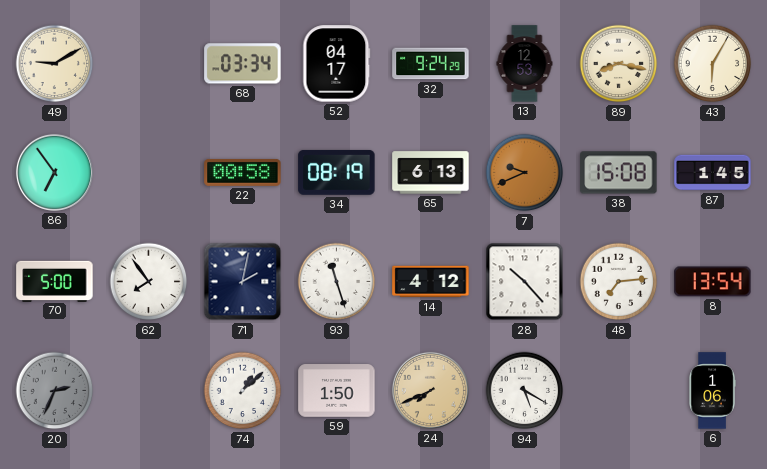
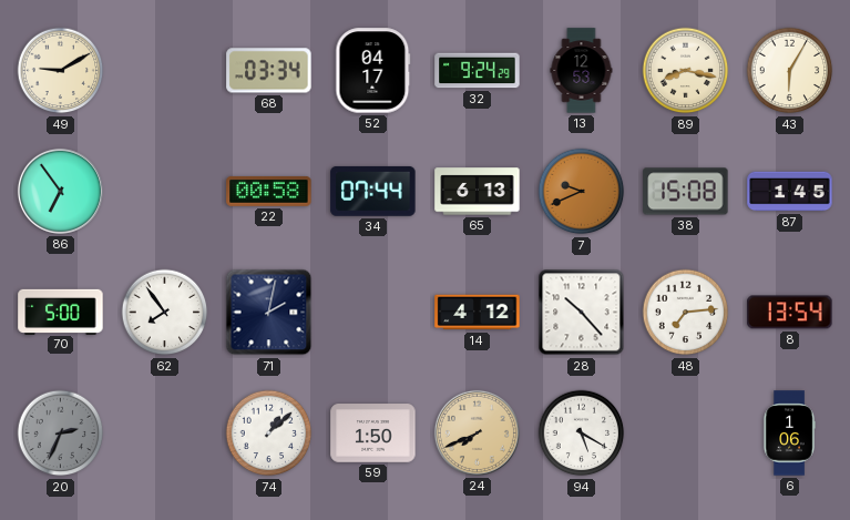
34: 08:19 -> 07:44
93: 11:27 -> none
